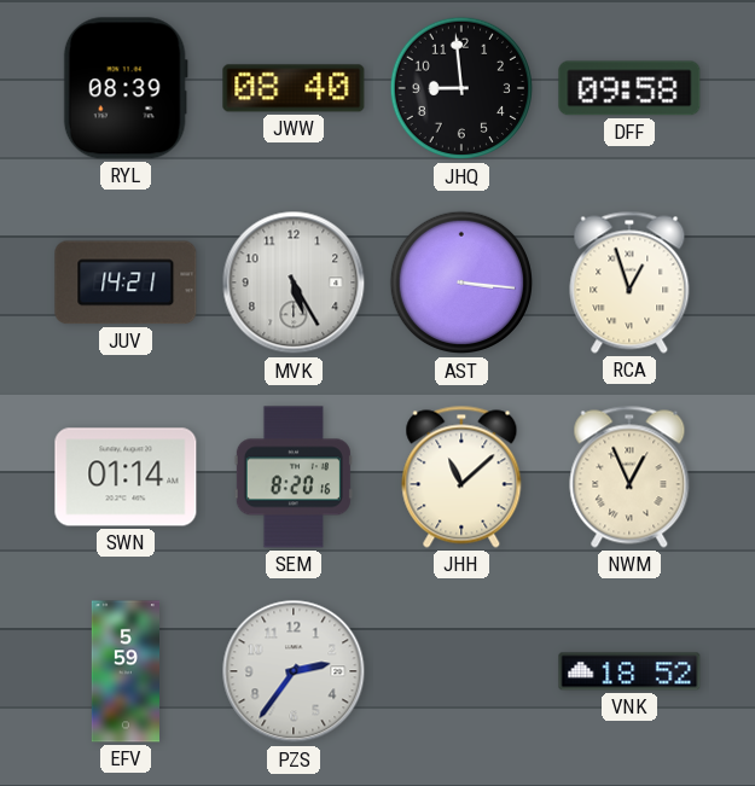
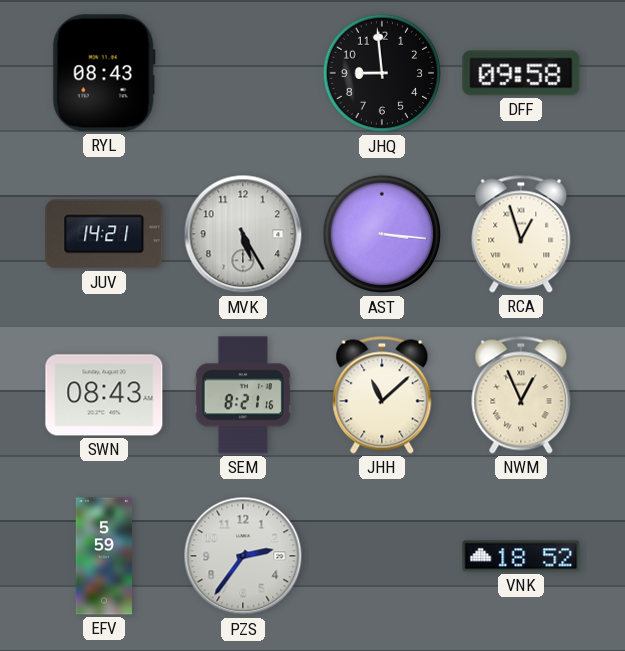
RYL: 08:39 -> 08:43
JWW: 08:40 -> none
SWN: 01:14 -> 08:43
SEM: 8:20 -> 8:21
